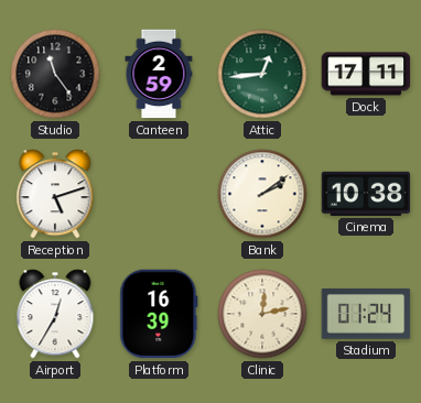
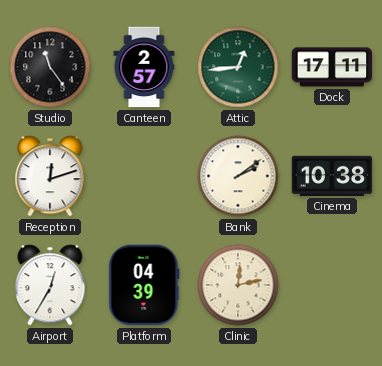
Canteen: 2:59 -> 2:57
Reception: 5:12 -> 12:12
Platform: 16:39 -> 04:39
Stadium: 01:24 -> none
